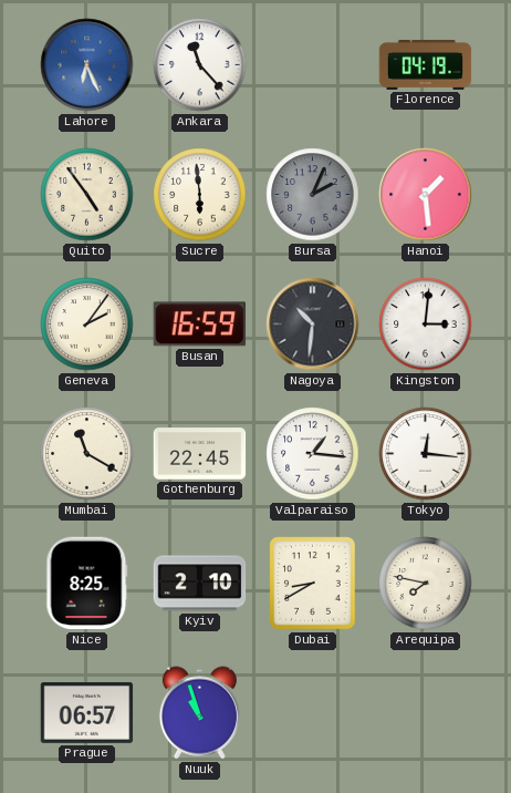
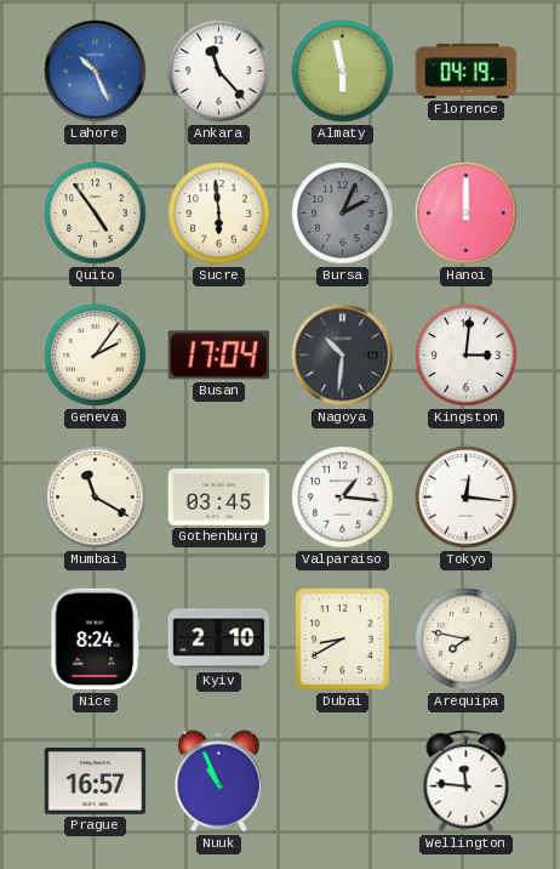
Lahore: 6:26 -> 10:26
Almaty: none -> 5:58
Hanoi: 1:29 -> 12:00
Busan: 16:59 -> 17:04
Gothenburg: 22:45 -> 03:45
Nice: 8:25 -> 8:24
Prague: 06:57 -> 16:57
Nuuk: 10:57 -> 10:56
Wellington: none -> 11:46
